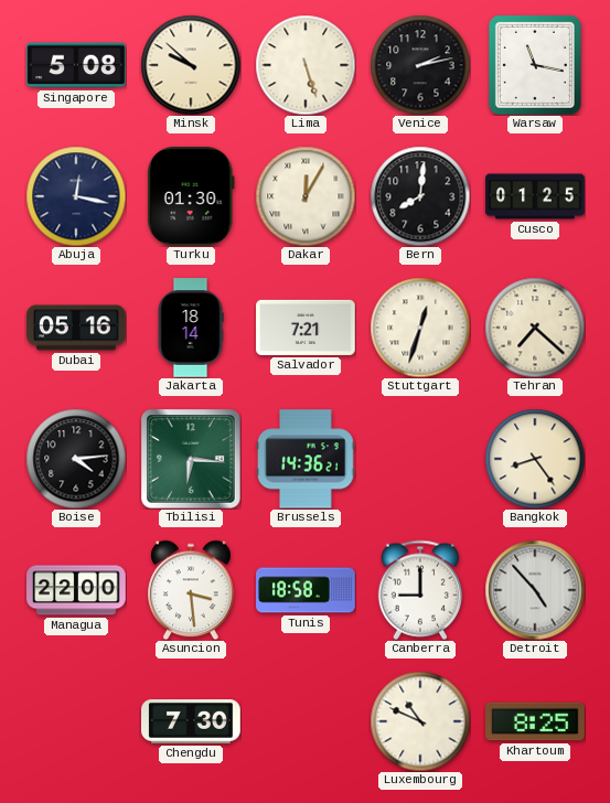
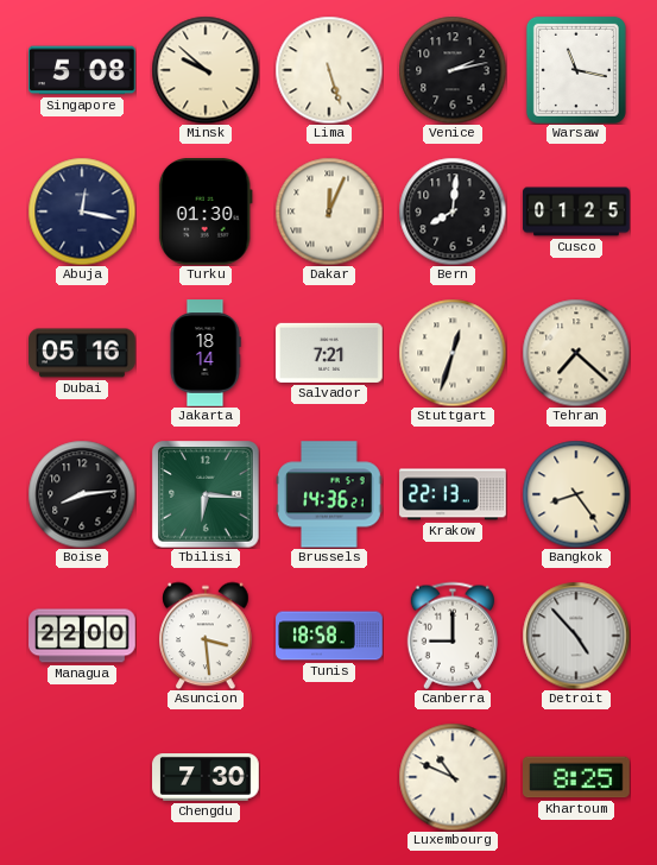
Dakar: 12:05 -> 12:04
Boise: 4:14 -> 8:14
Krakow: none -> 22:13
